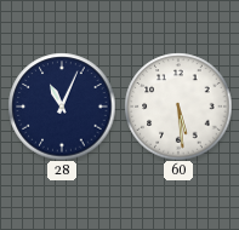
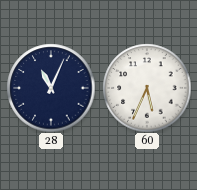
60: 5:29 -> 5:34
